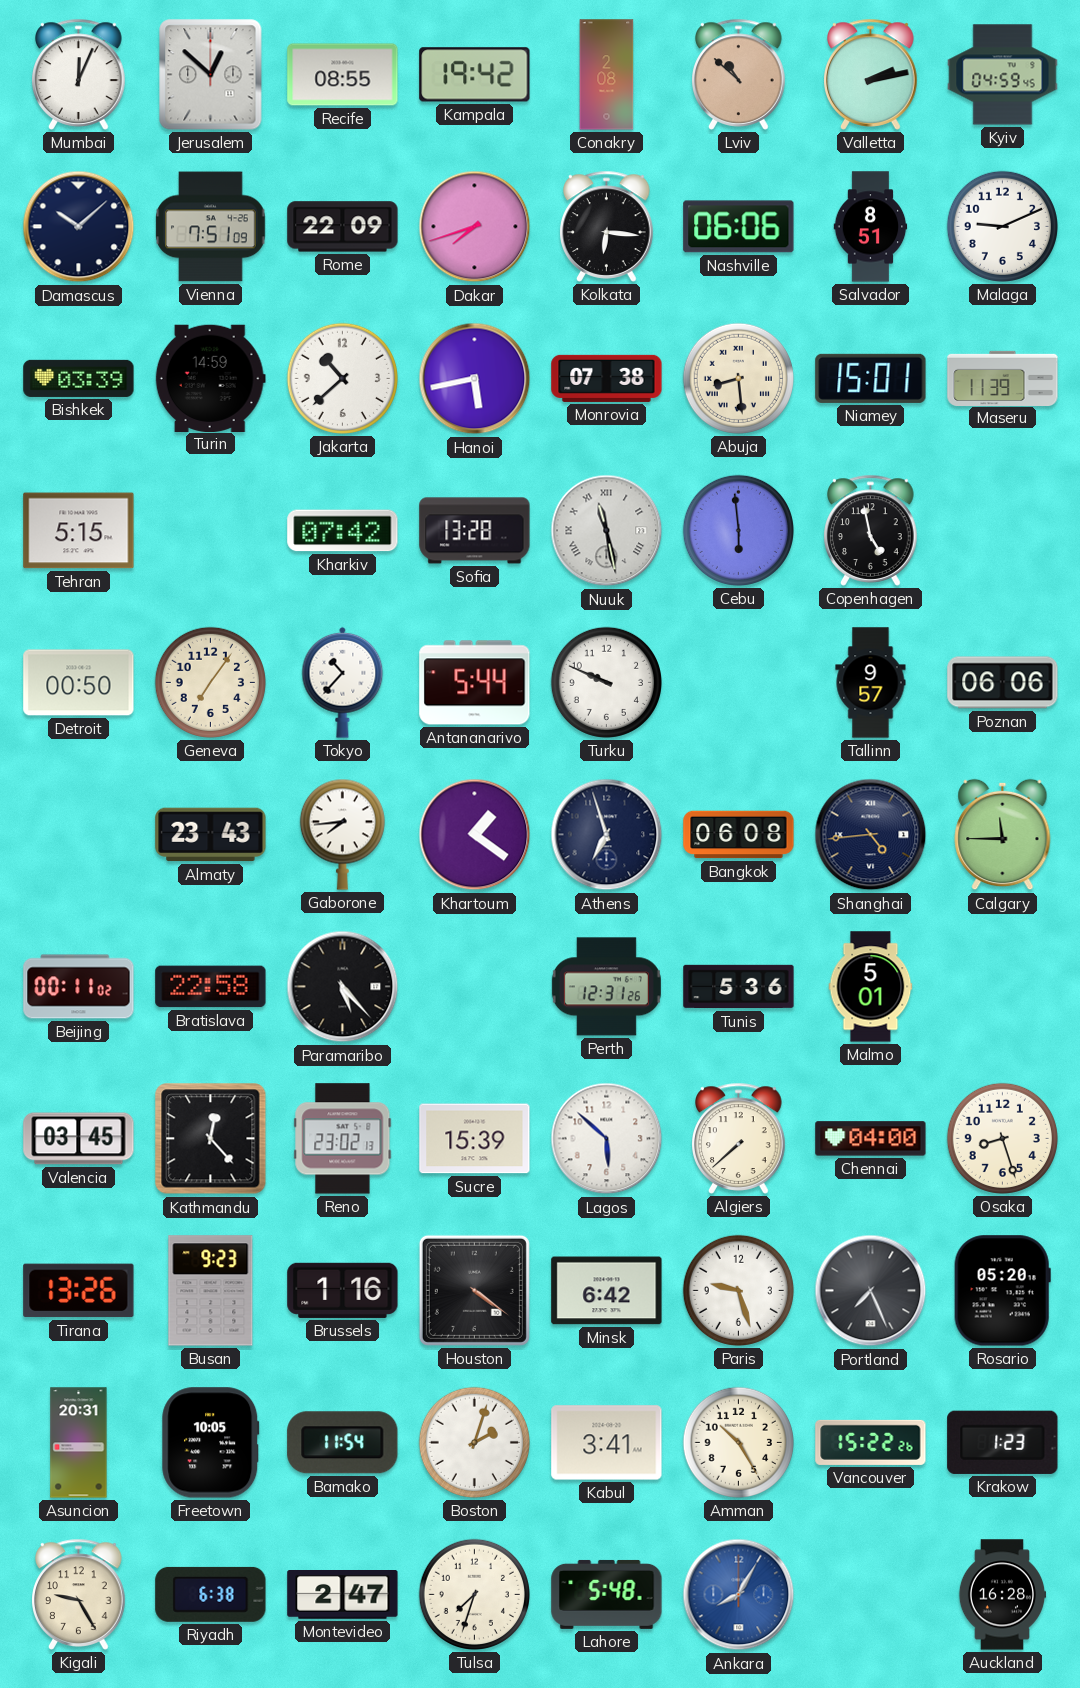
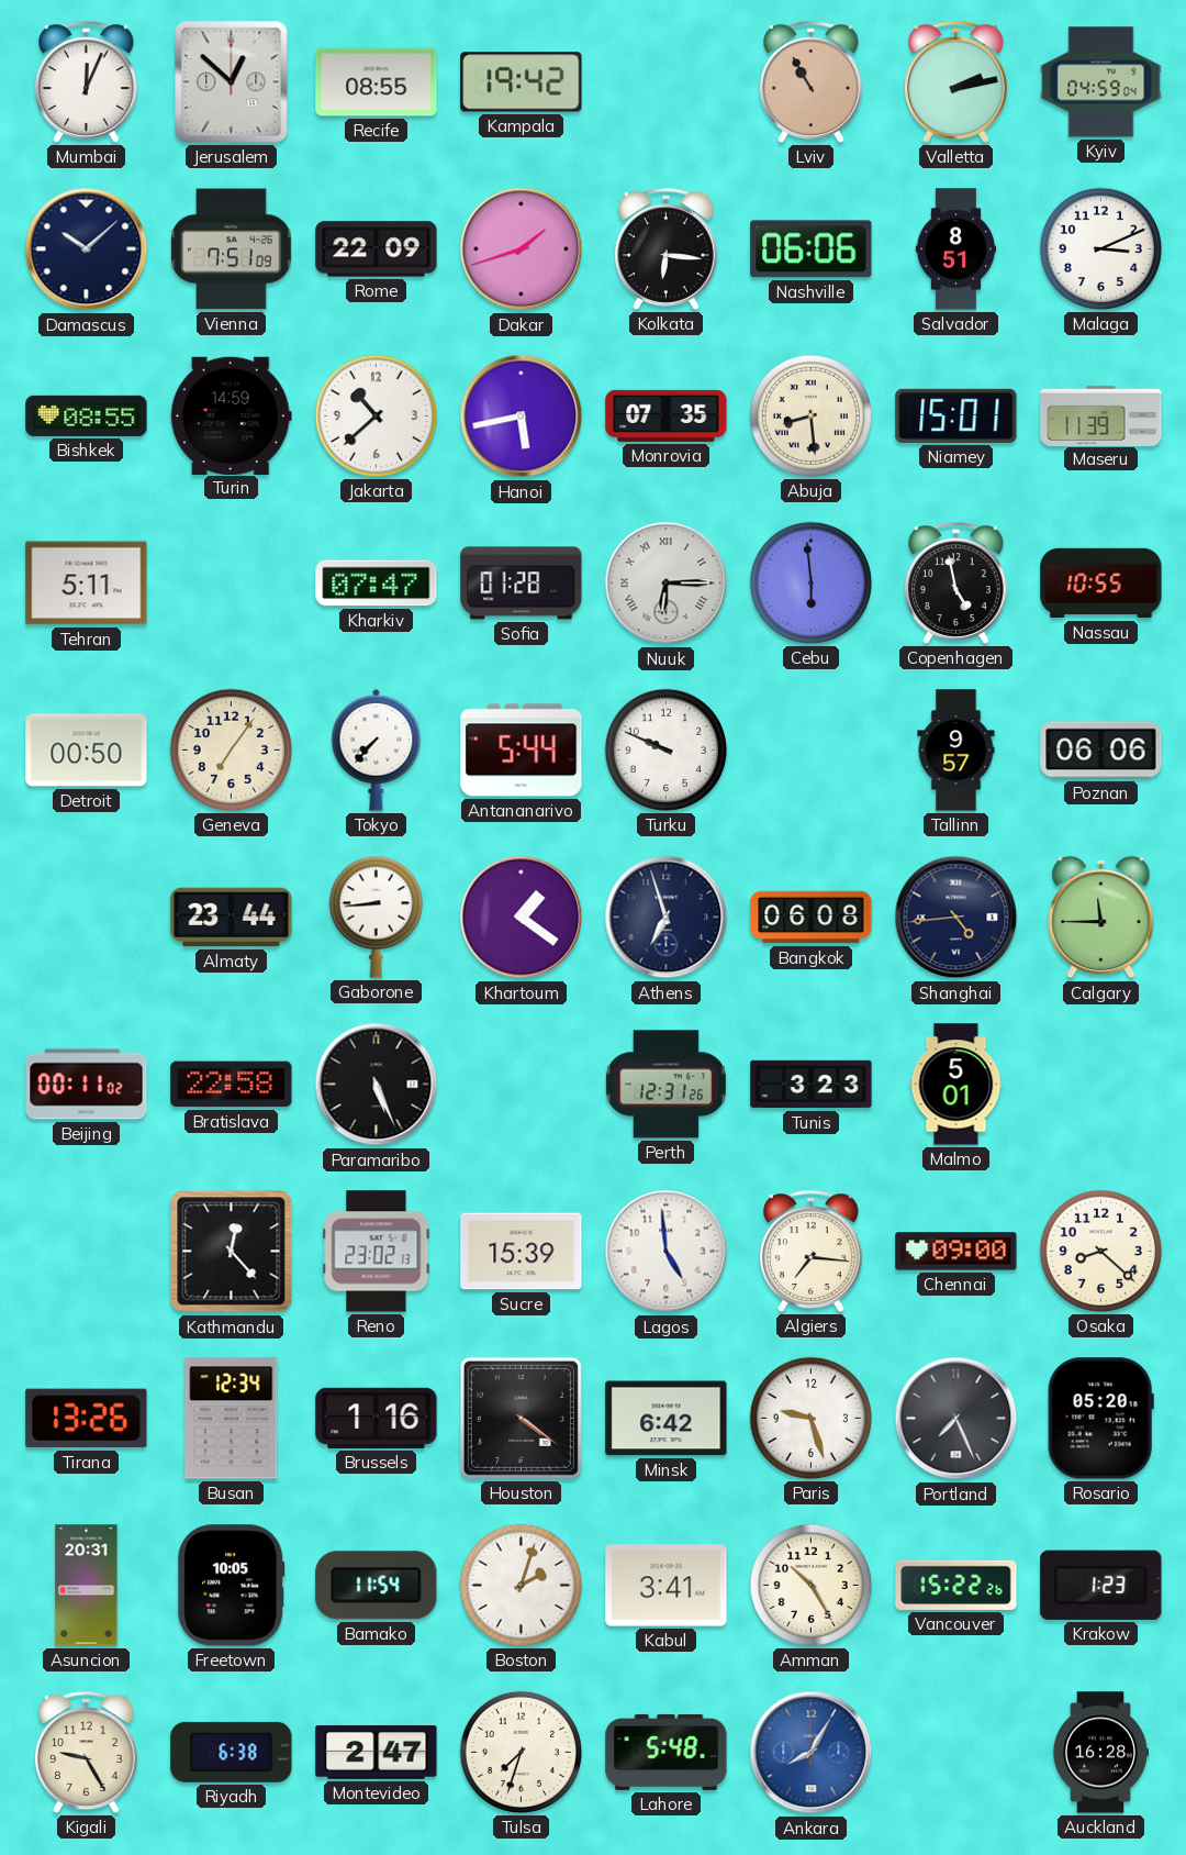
Conakry: 2:08 -> none
Lviv: 10:52 -> 10:55
Kyiv: 04:59:45 -> 04:59:04
Dakar: 7:42 -> 1:42
Malaga: 9:11 -> 3:11
Bishkek: 03:39 -> 08:55
Monrovia: 07:38 -> 07:35
Tehran: 5:15 -> 5:11
Kharkiv: 07:42 -> 07:47
Sofia: 13:28 -> 01:28
Nuuk: 11:28 -> 6:15
Nassau: none -> 10:55
Tokyo: 10:37 -> 7:37
Almaty: 23:43 -> 23:44
Gaborone: 7:44 -> 8:44
Paramaribo: 5:23 -> 5:26
Tunis: 5:36 -> 3:23
Valencia: 03:45 -> none
Lagos: 5:52 -> 4:59
Algiers: 7:38 -> 7:16
Chennai: 04:00 -> 09:00
Osaka: 8:27 -> 8:22
Busan: 9:23 -> 12:34
